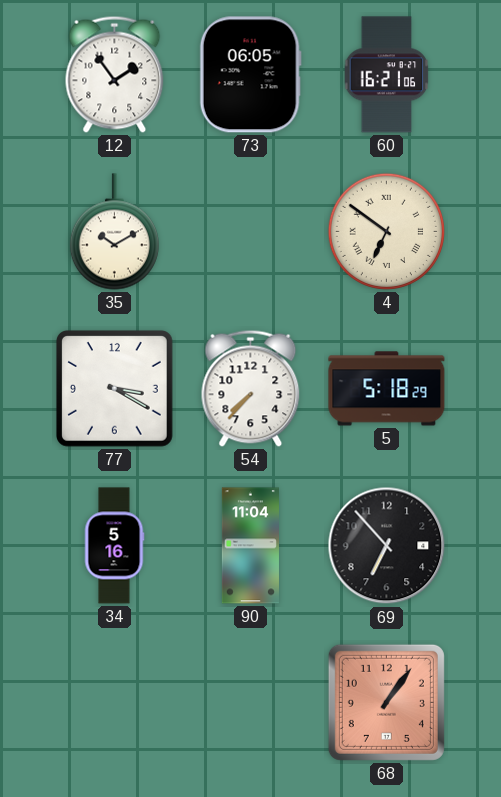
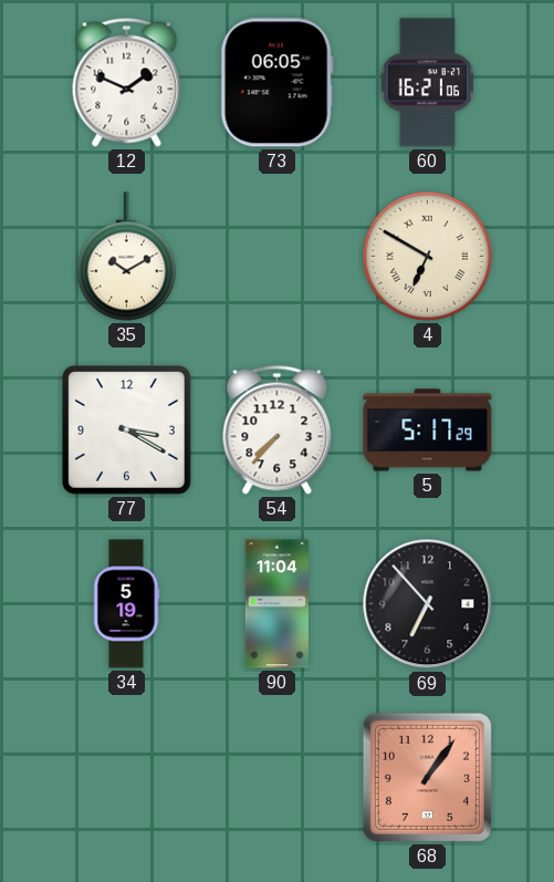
12: 1:54 -> 1:49
4: 6:51 -> 6:50
5: 5:18 -> 5:17
34: 5:16 -> 5:19
